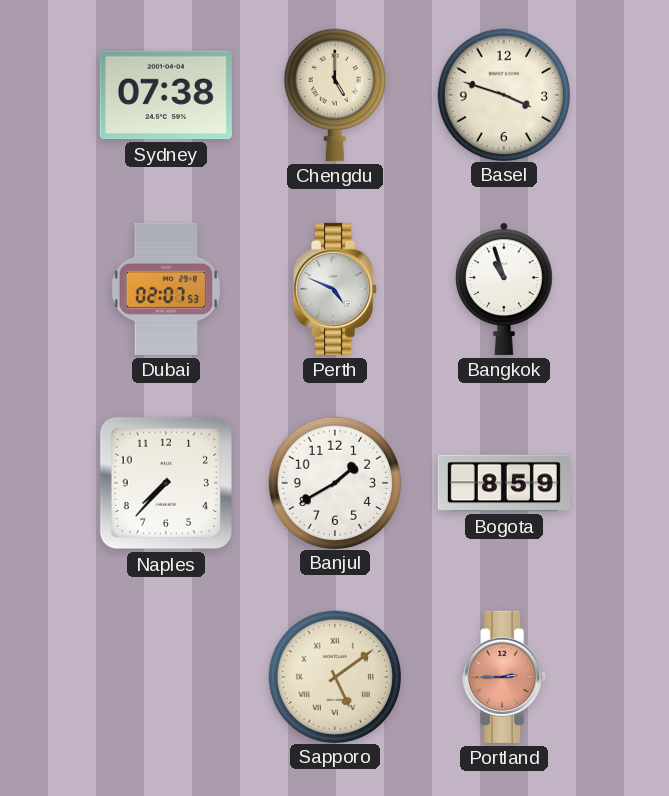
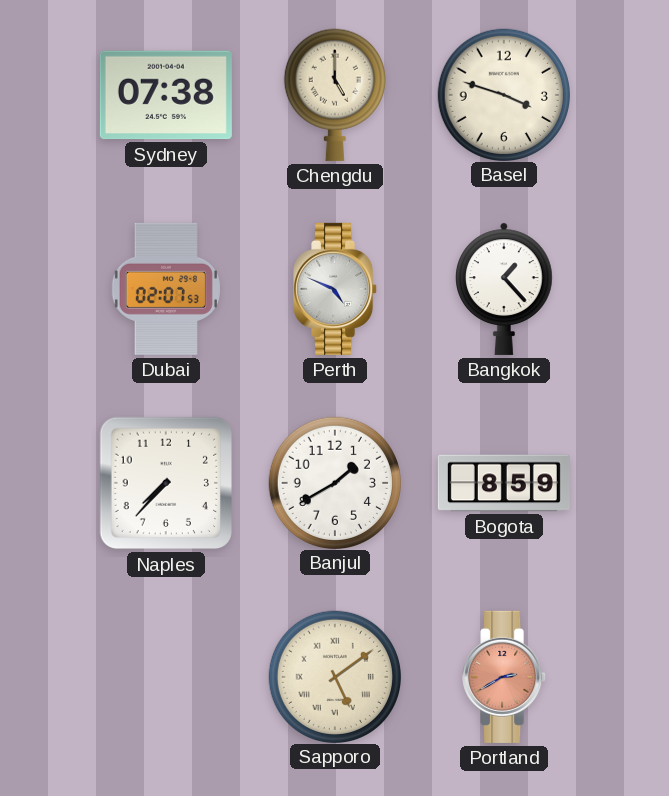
Bangkok: 10:57 -> 1:23
Portland: 2:45 -> 2:40
